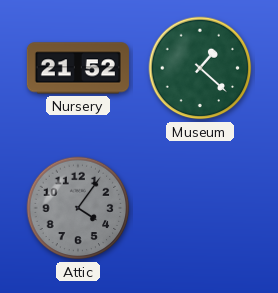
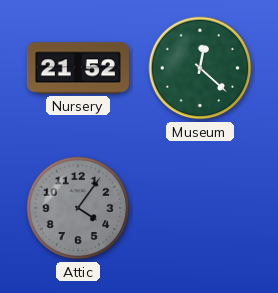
Museum: 1:22 -> 12:22
